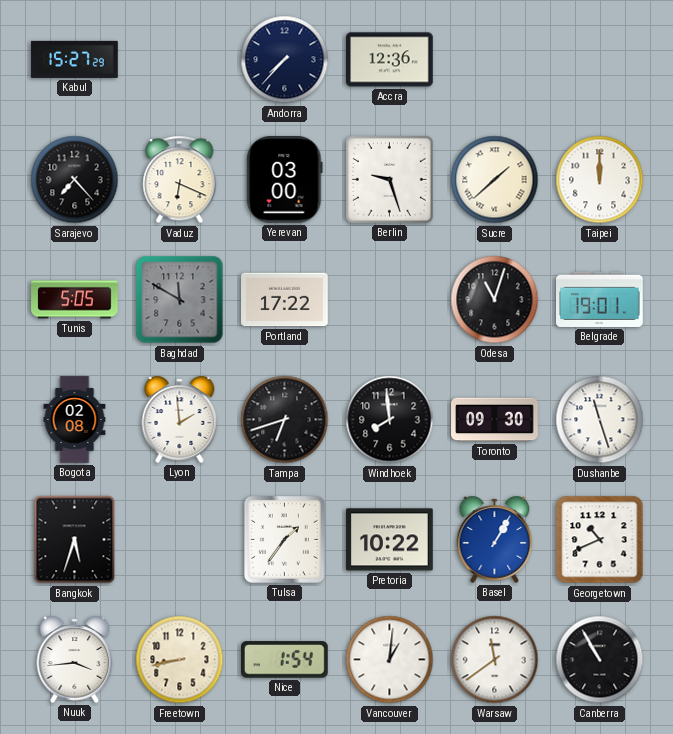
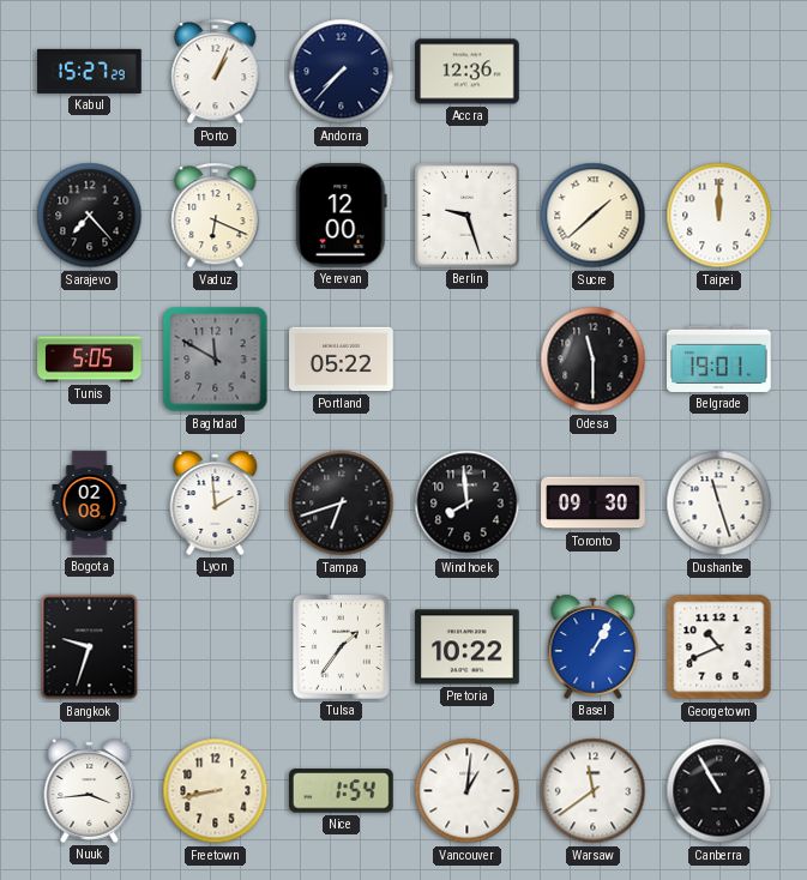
Porto: none -> 1:04
Yerevan: 03:00 -> 12:00
Portland: 17:22 -> 05:22
Odesa: 11:03 -> 11:30
Bangkok: 5:33 -> 9:33
